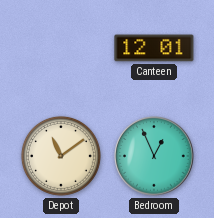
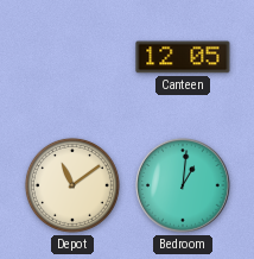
Canteen: 12:01 -> 12:05
Bedroom: 12:56 -> 1:01
